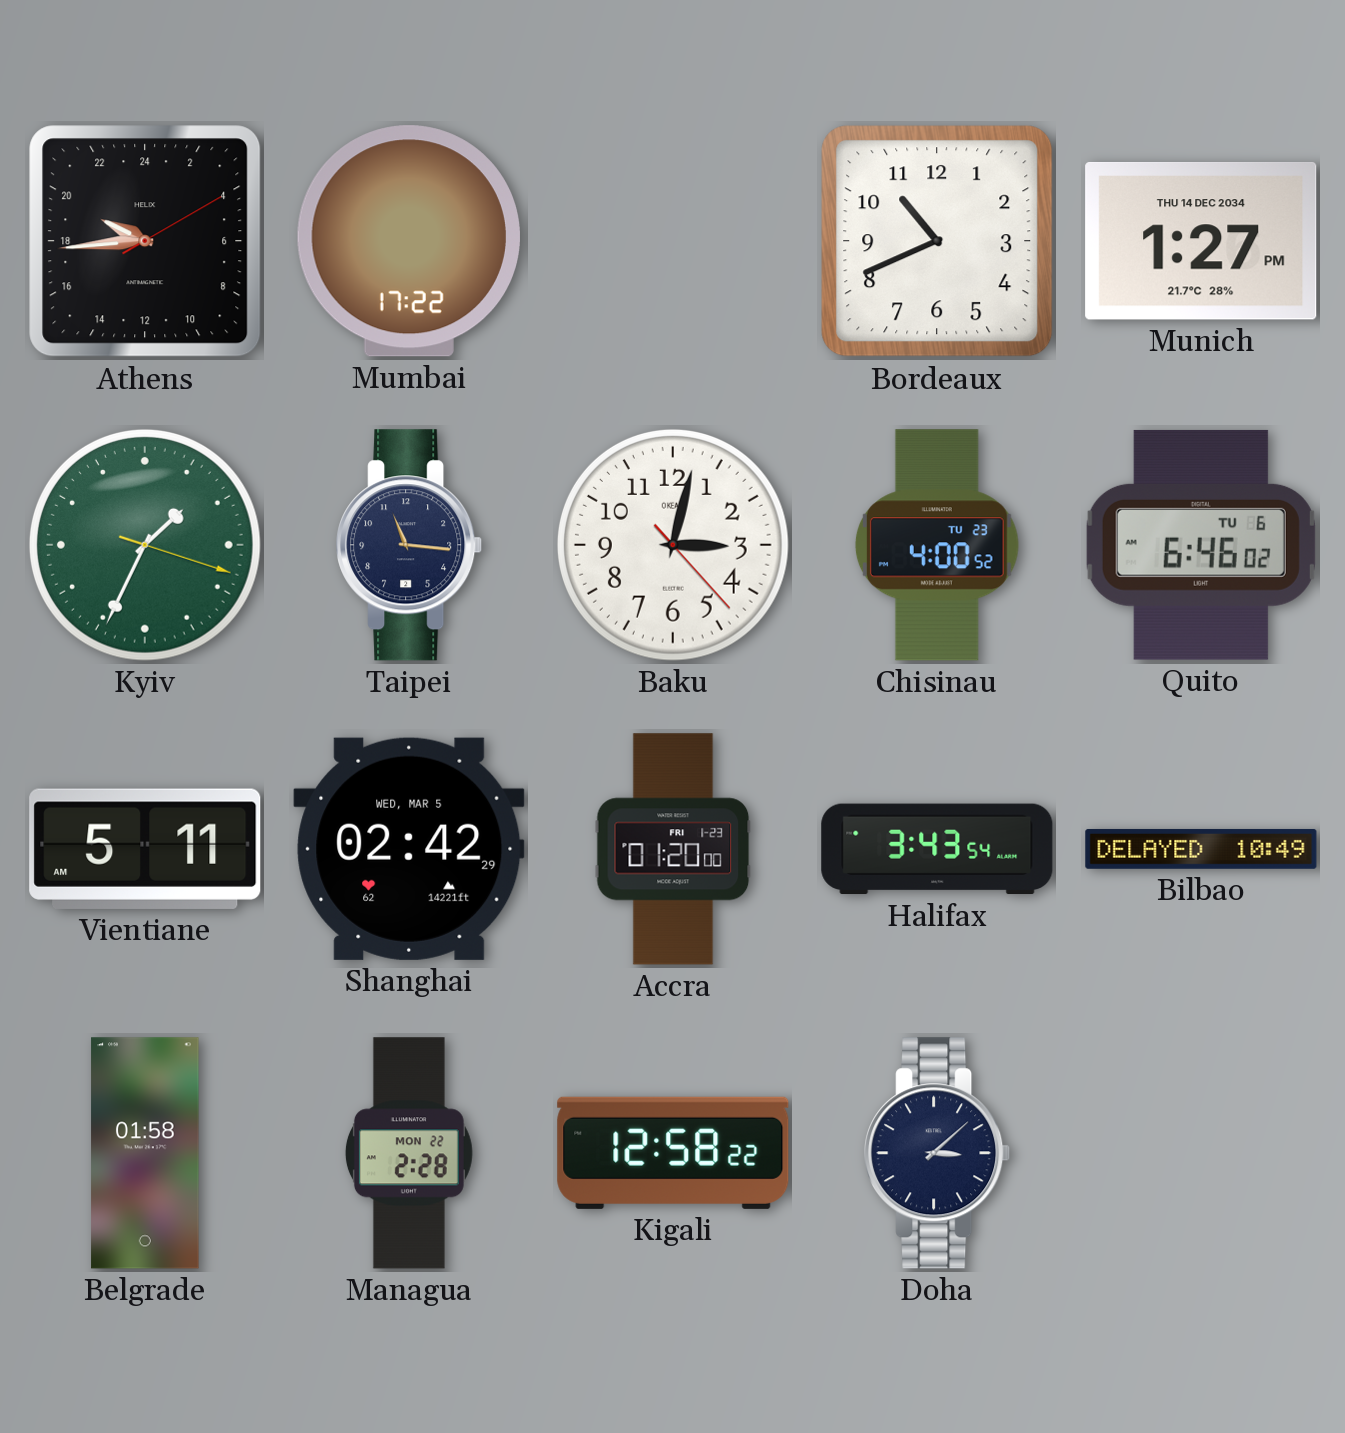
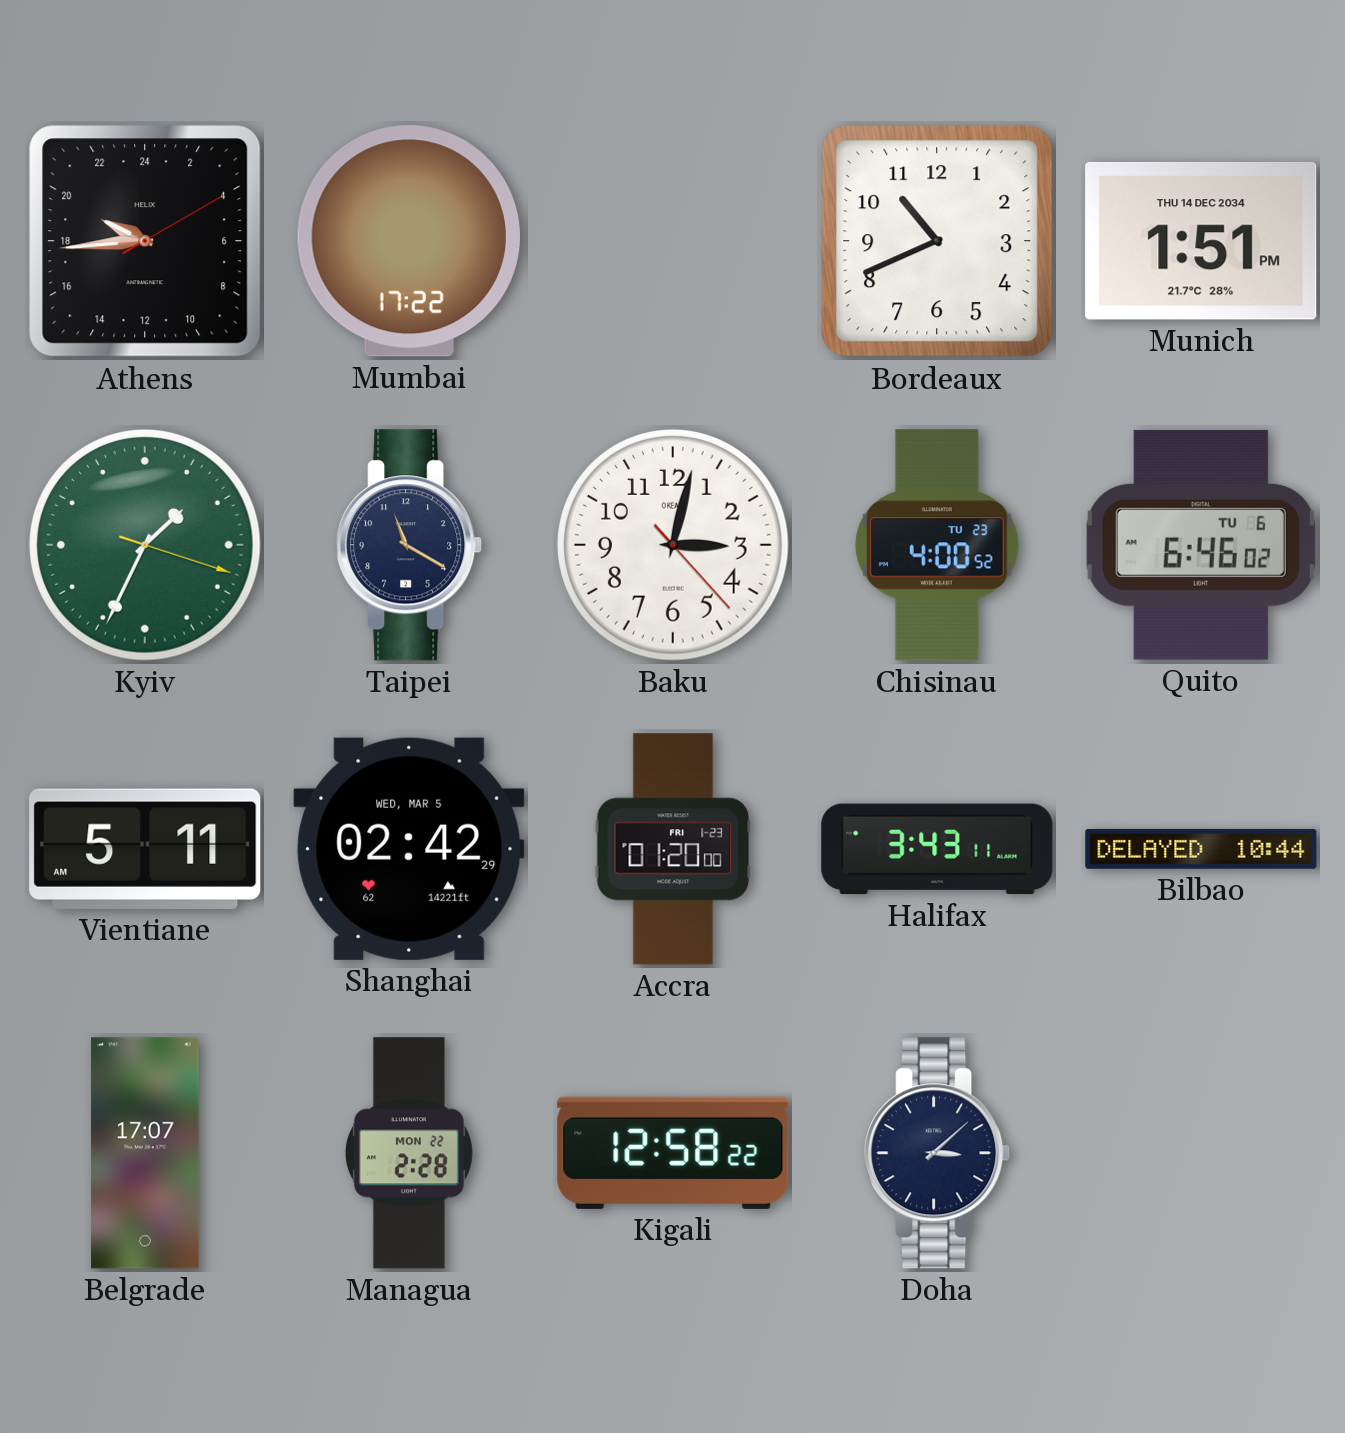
Munich: 1:27 -> 1:51
Taipei: 11:16 -> 11:20
Halifax: 3:43:54 -> 3:43:11
Bilbao: 10:49 -> 10:44
Belgrade: 01:58 -> 17:07
